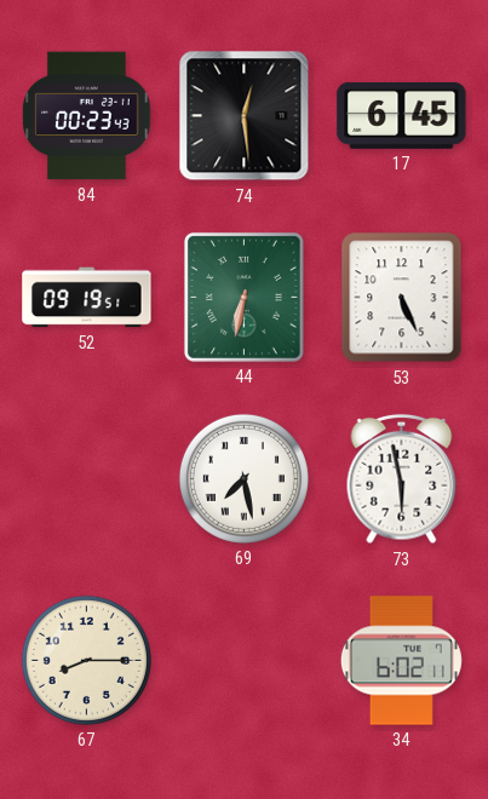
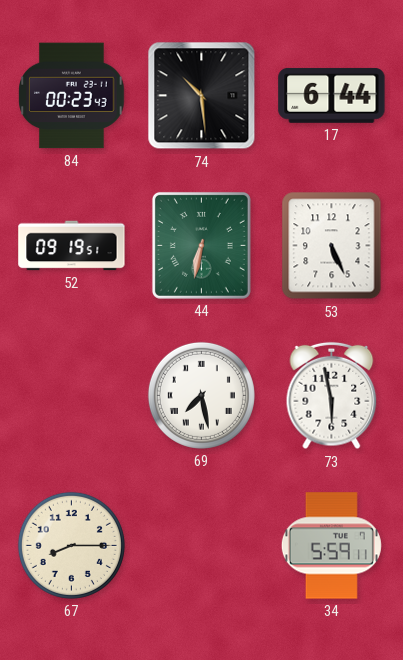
74: 12:29 -> 10:29
17: 6:45 -> 6:44
34: 6:02 -> 5:59
